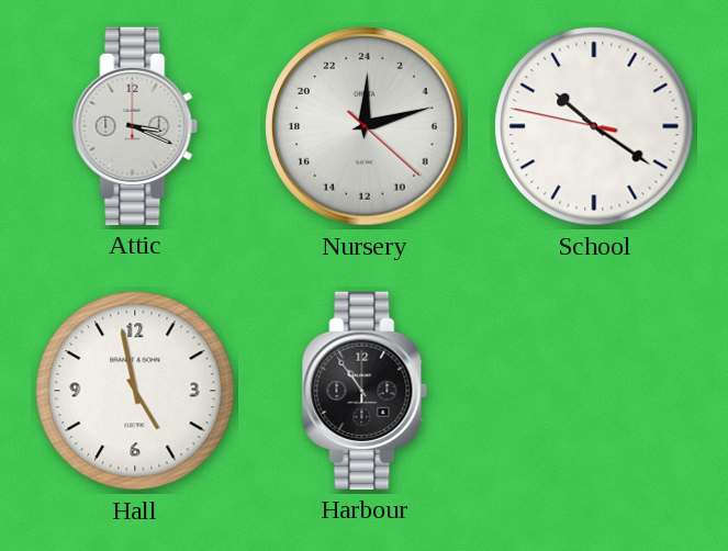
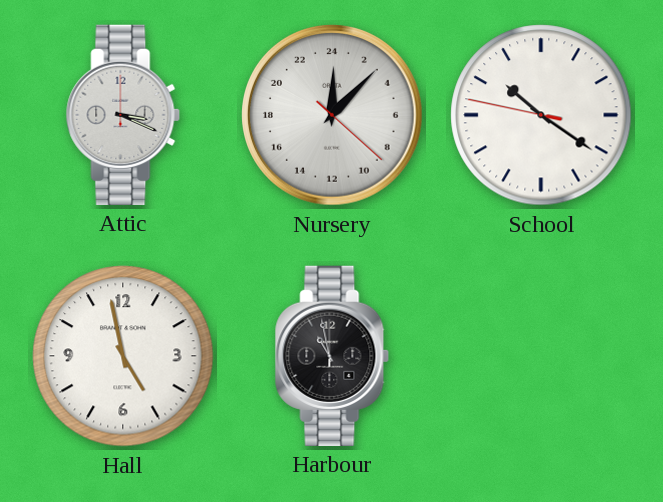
Nursery: 0:12 -> 0:07
Harbour: 10:54 -> 10:58
